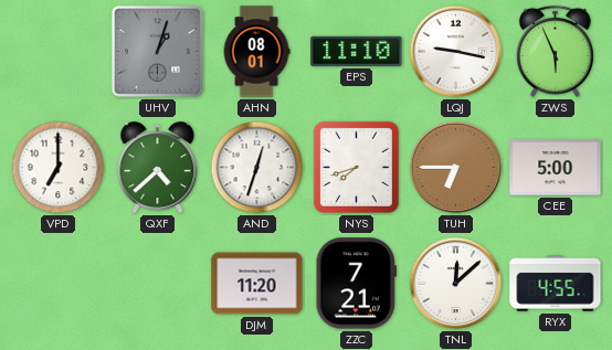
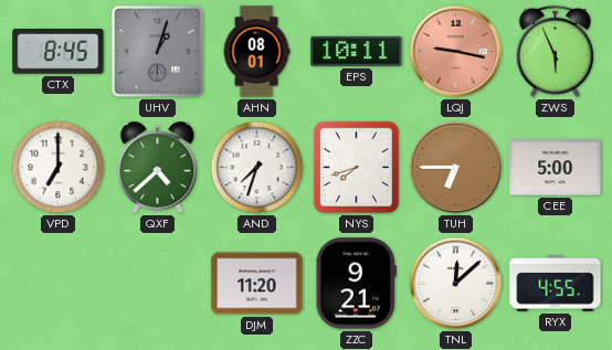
CTX: none -> 8:45
EPS: 11:10 -> 10:11
LQJ dial: white -> salmon
AND: 12:33 -> 7:33
ZZC: 7:21 -> 9:21
